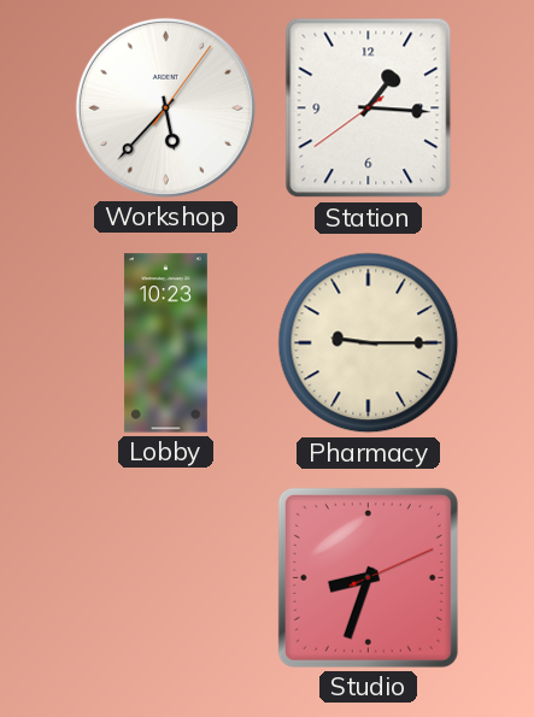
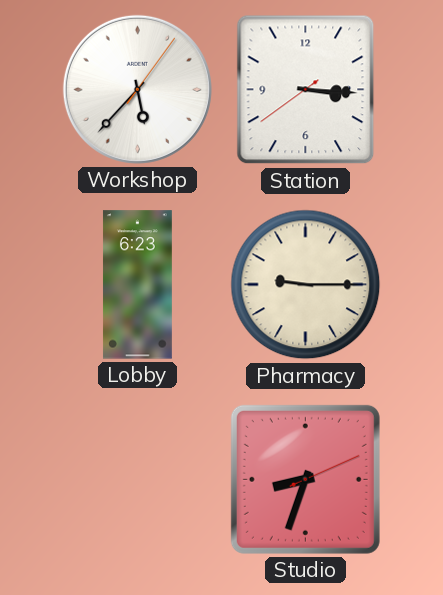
Station: 1:15 -> 3:15
Lobby: 10:23 -> 6:23
